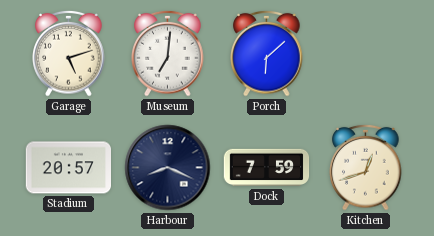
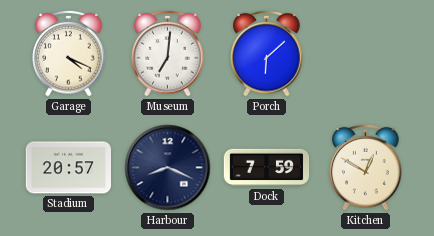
Garage: 5:12 -> 4:19
Kitchen: 12:42 -> 12:50
